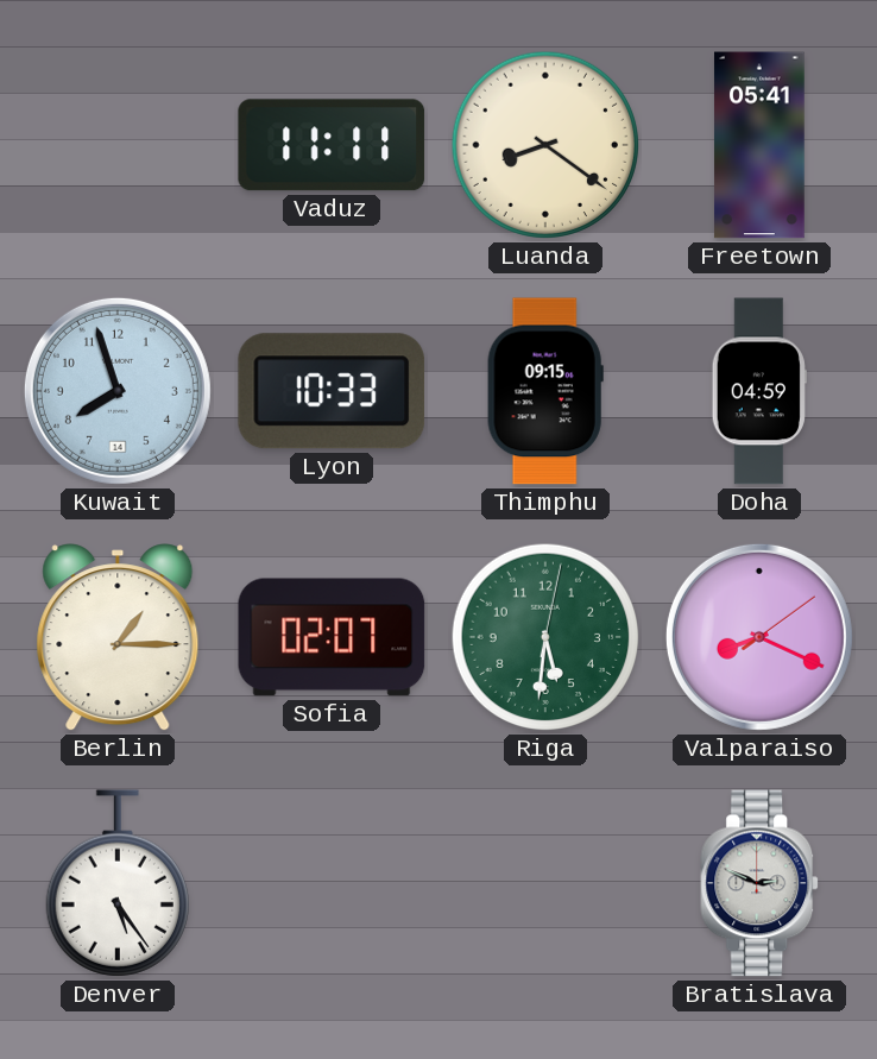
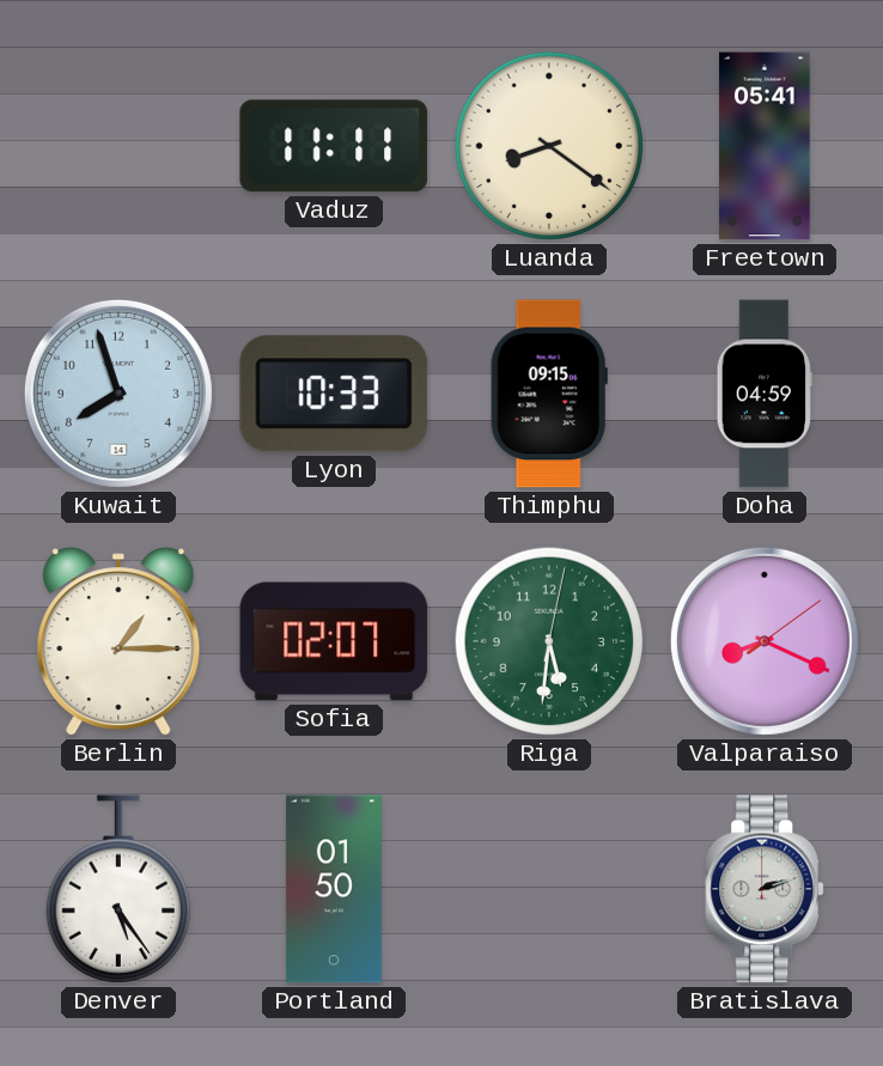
Portland: none -> 01:50
Bratislava: 2:49 -> 2:12
